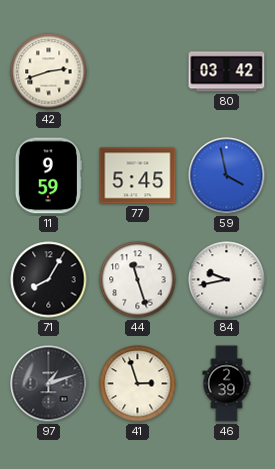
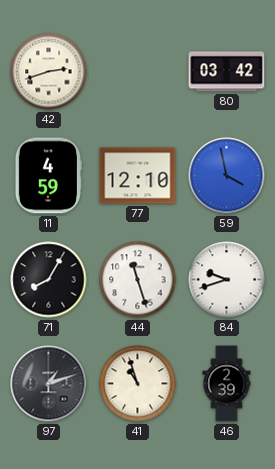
11: 9:59 -> 4:59
77: 5:45 -> 12:10
84: 9:43 -> 9:42
41: 2:57 -> 10:57
